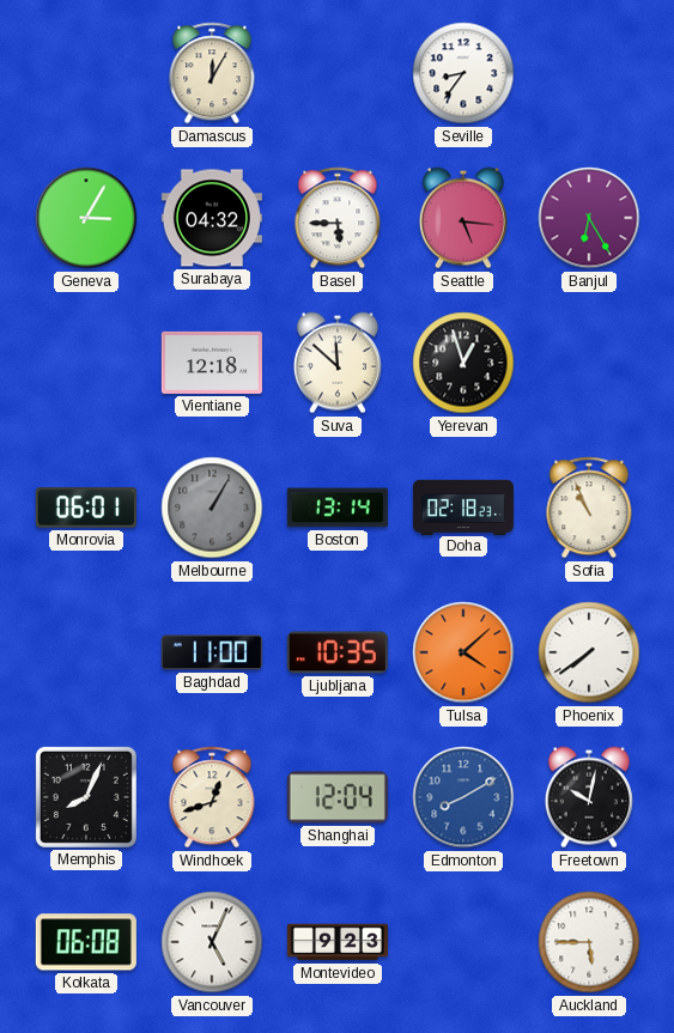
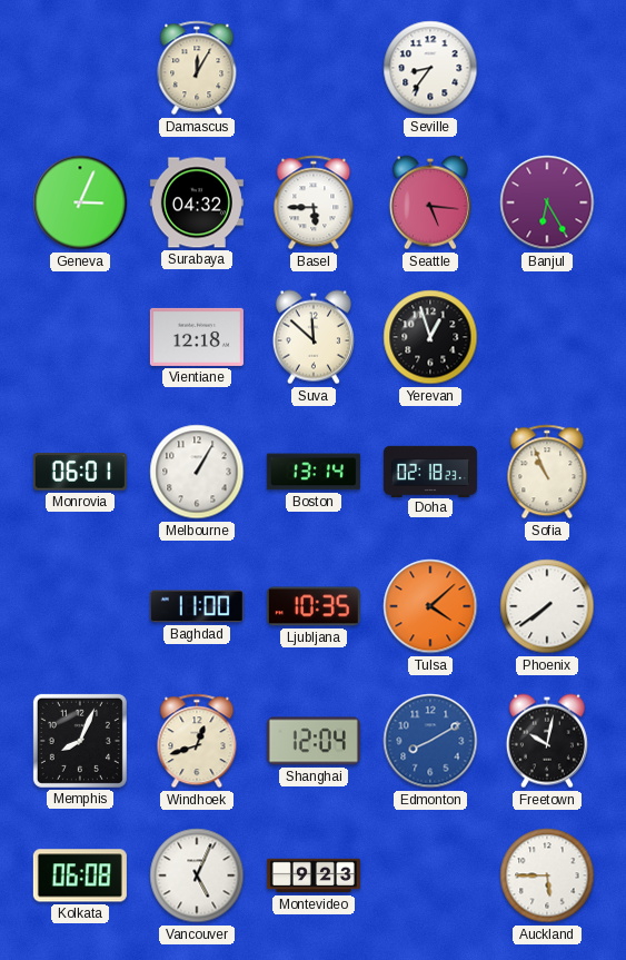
Geneva: 3:05 -> 3:04
Melbourne dial: grey -> white
